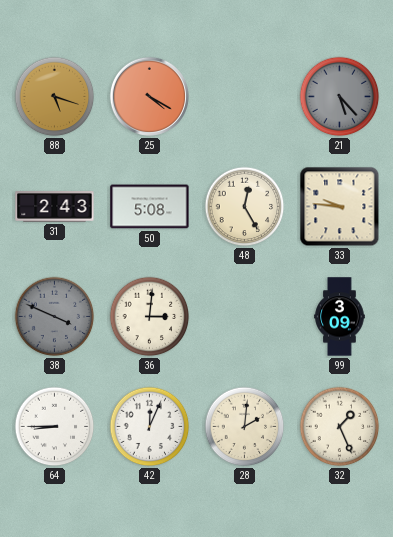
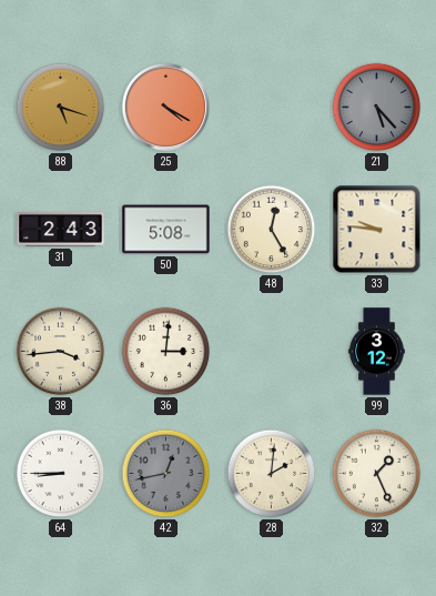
38: 3:49 -> 3:44
38 dial: grey -> cream
99: 3:09 -> 3:12
42: 12:04 -> 12:43
42 dial: white -> grey
